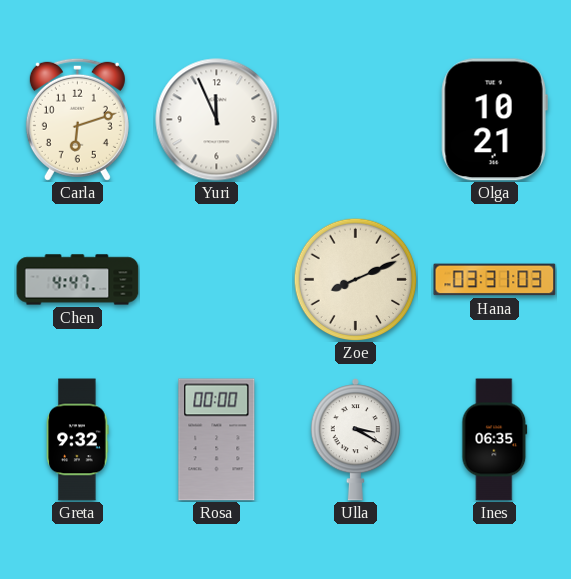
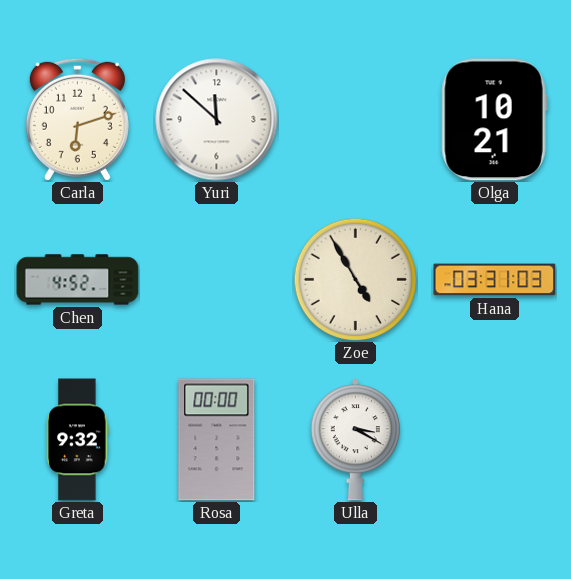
Yuri: 11:56 -> 11:52
Chen: 4:47 -> 4:52
Zoe: 8:11 -> 4:55
Ines: 06:35 -> none
